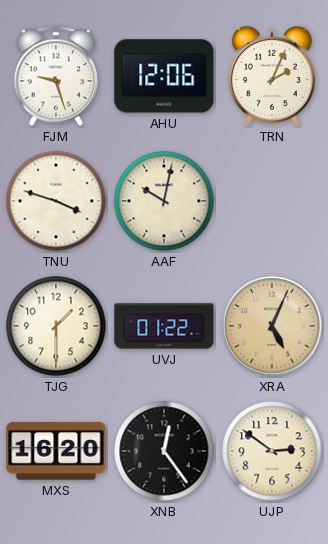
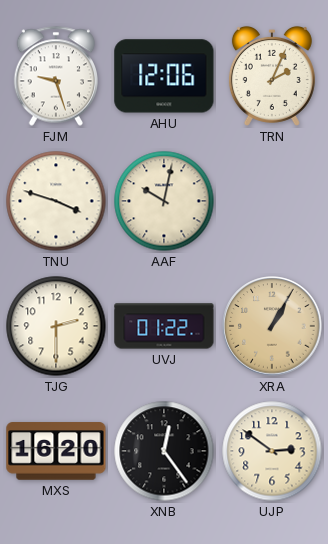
TJG: 1:30 -> 2:30
XRA: 5:04 -> 1:05
